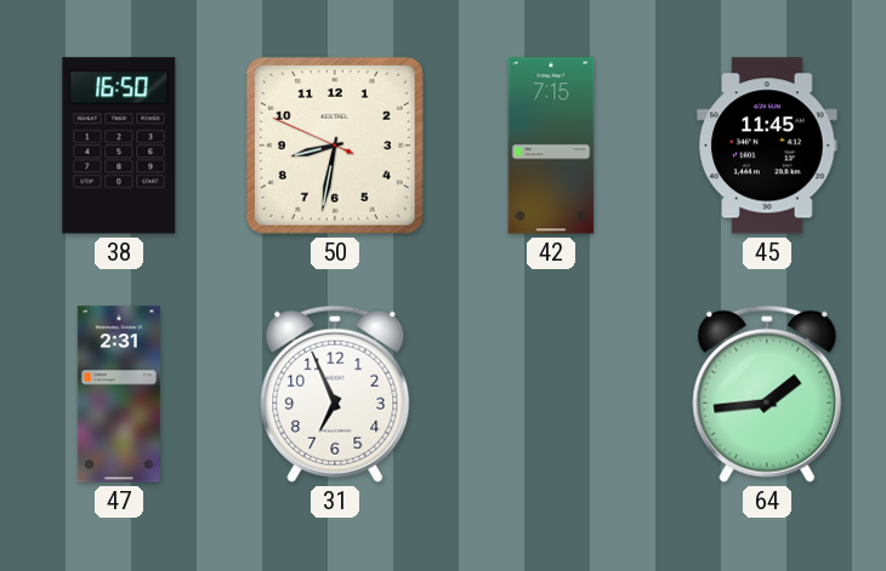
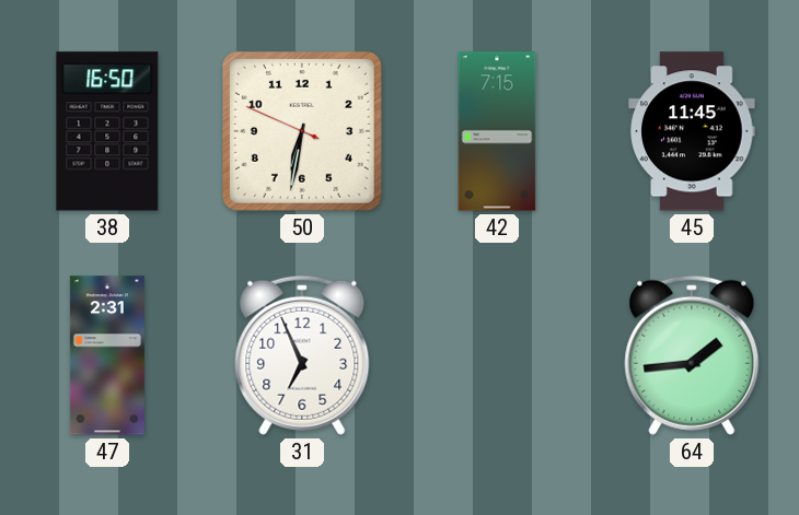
50: 8:31 -> 6:31
